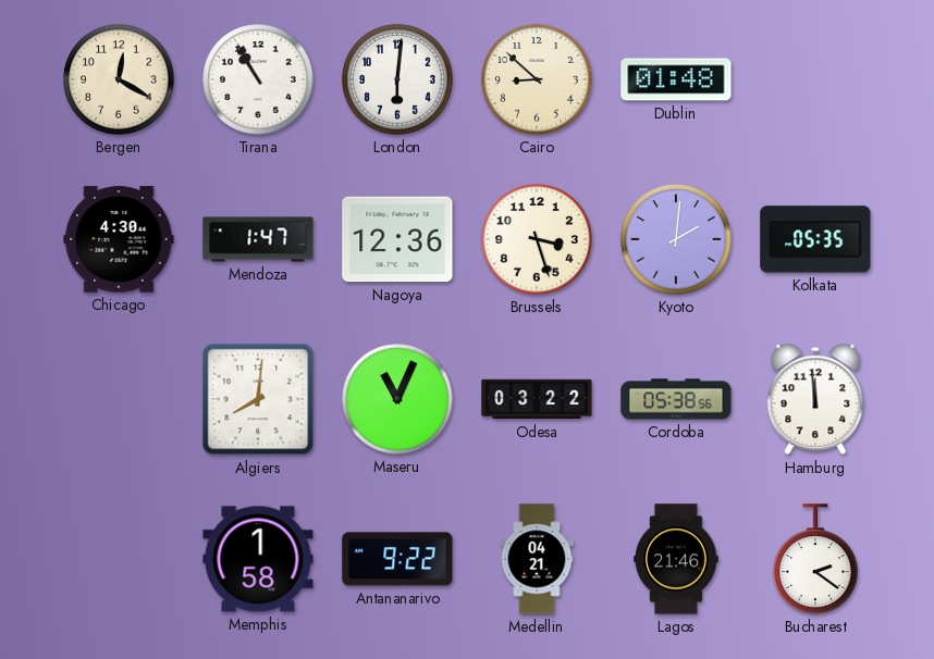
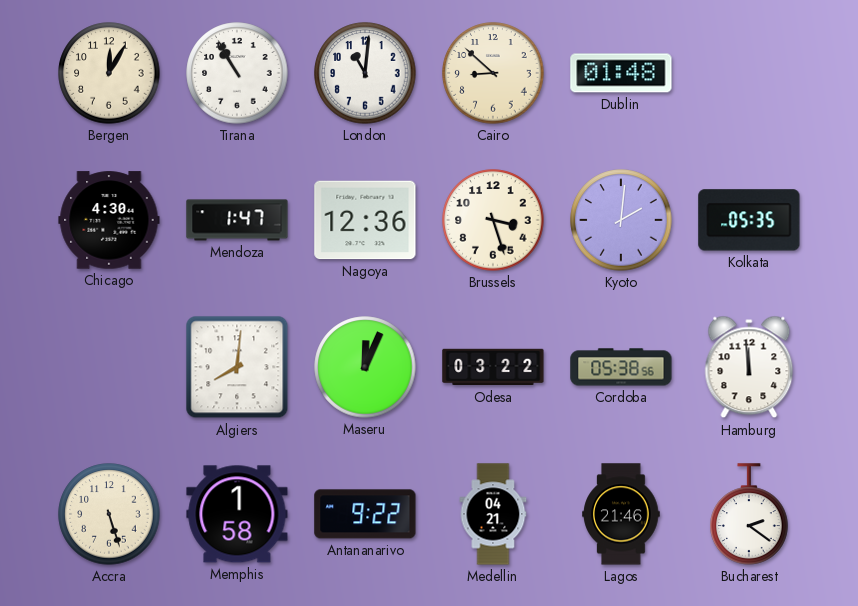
Bergen: 12:20 -> 12:05
London: 6:01 -> 11:01
Maseru: 11:04 -> 12:04
Accra: none -> 5:27
